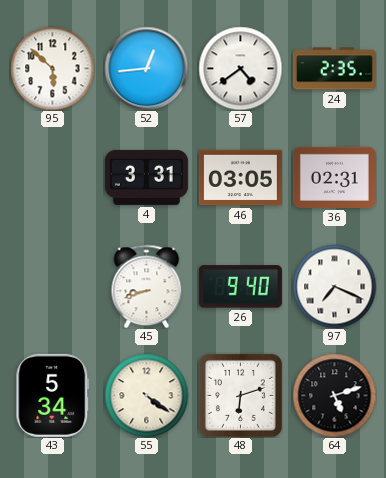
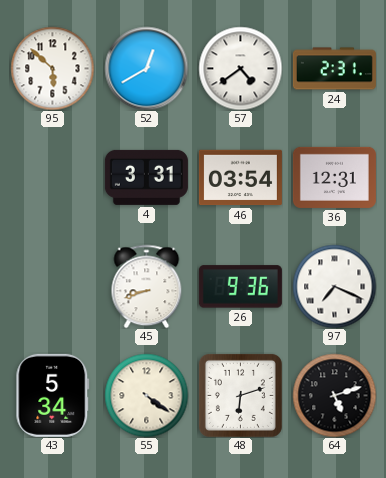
52: 12:44 -> 12:40
24: 2:35 -> 2:31
46: 03:05 -> 03:54
36: 02:31 -> 12:31
26: 9:40 -> 9:36
